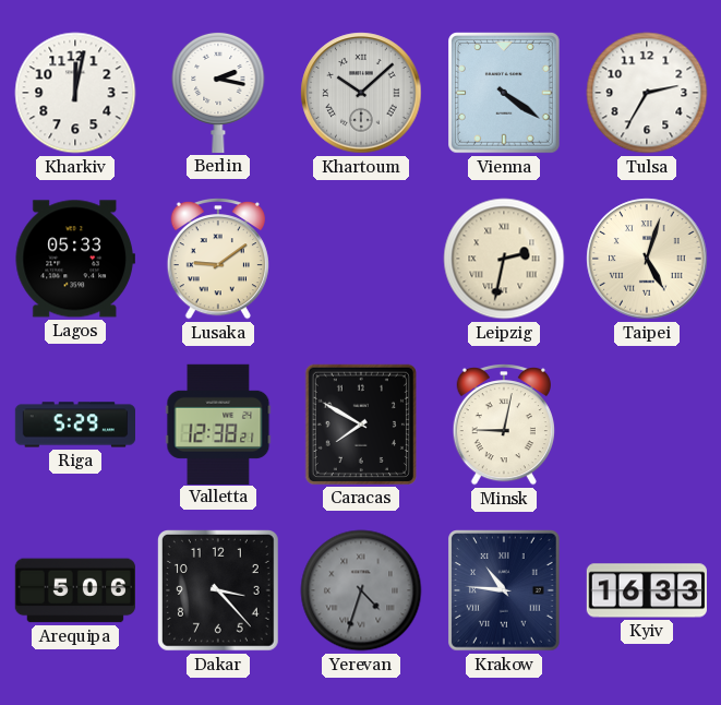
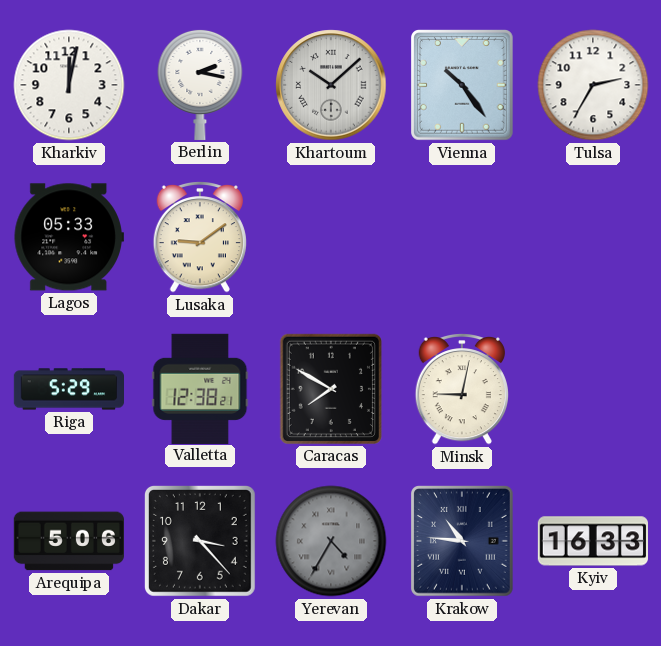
Vienna: 4:21 -> 10:24
Leipzig: 2:32 -> none
Taipei: 5:03 -> none
Yerevan: 4:33 -> 4:35
